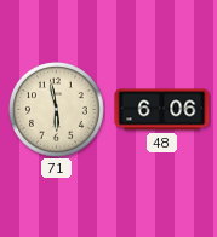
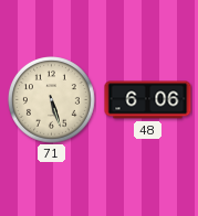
71: 5:58 -> 5:27
